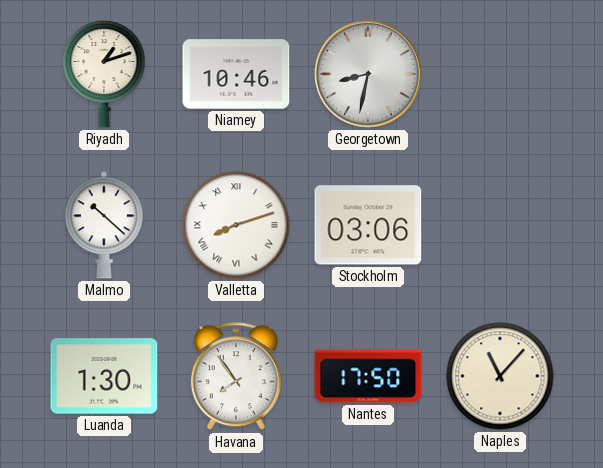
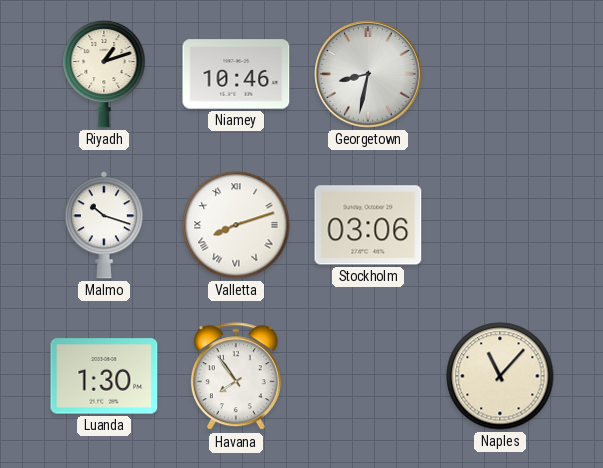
Malmo: 10:22 -> 10:18
Nantes: 17:50 -> none
